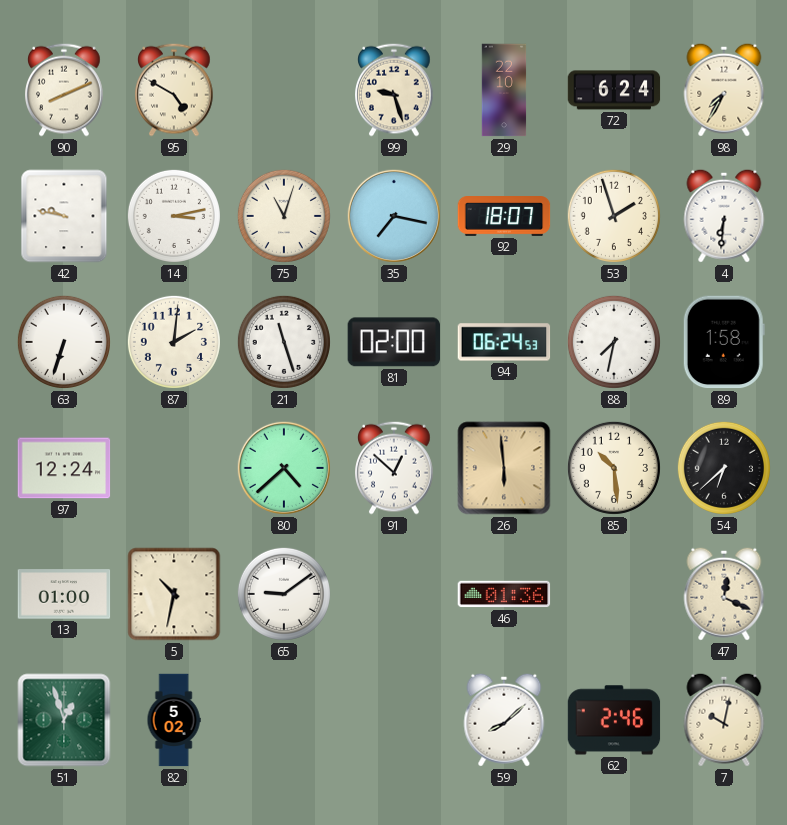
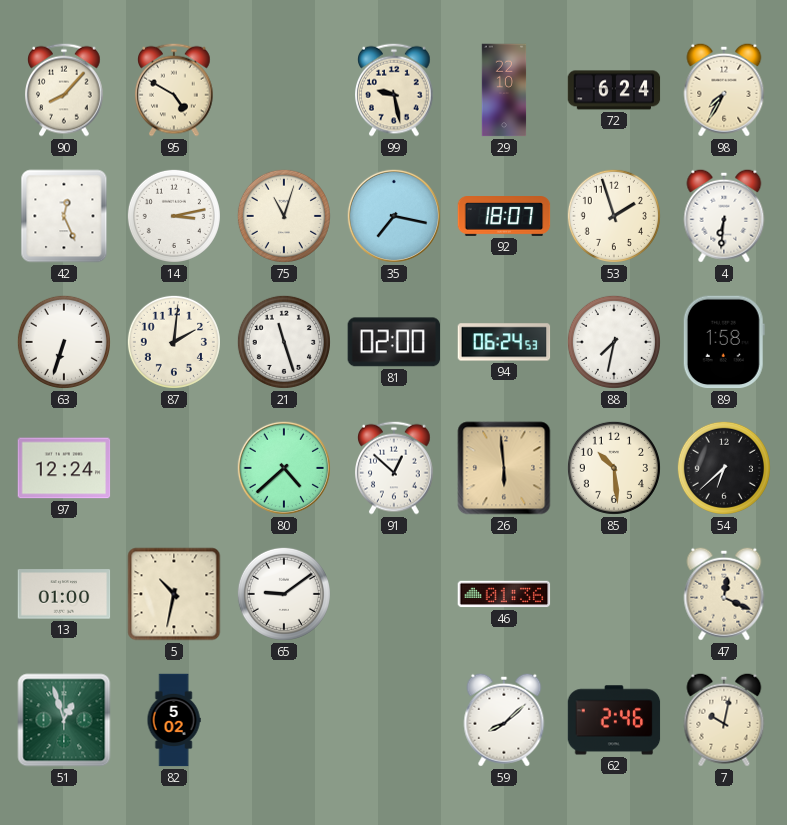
90: 8:11 -> 8:07
99: 9:27 -> 9:28
42: 9:47 -> 12:26
